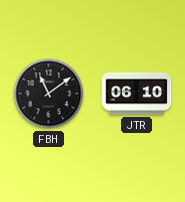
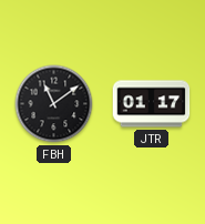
JTR: 06:10 -> 01:17
